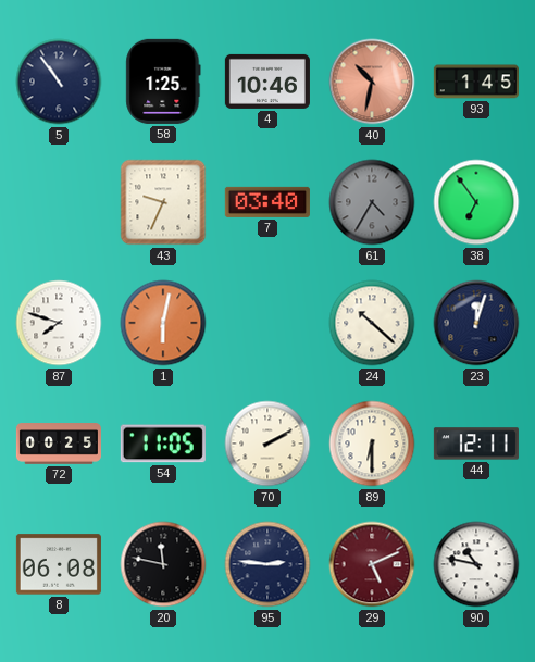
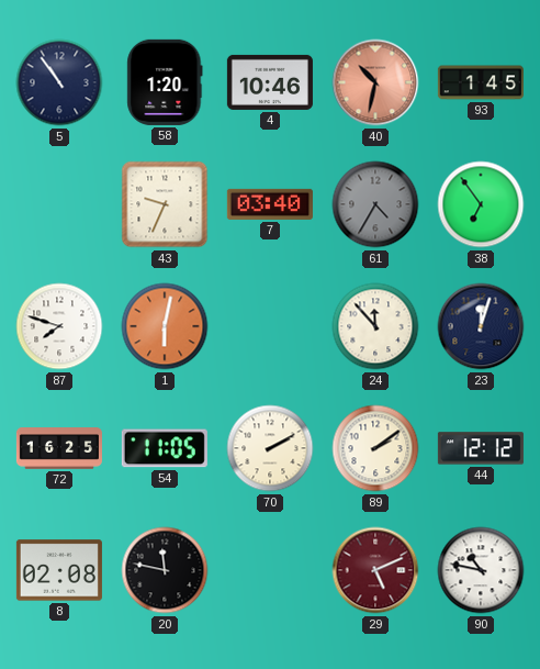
58: 1:25 -> 1:20
24: 10:22 -> 11:53
72: 00:25 -> 16:25
89: 6:30 -> 2:09
44: 12:11 -> 12:12
8: 06:08 -> 02:08
95: 2:46 -> none
